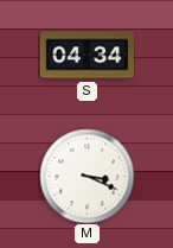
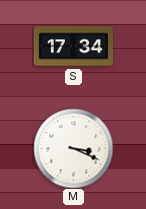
S: 04:34 -> 17:34
